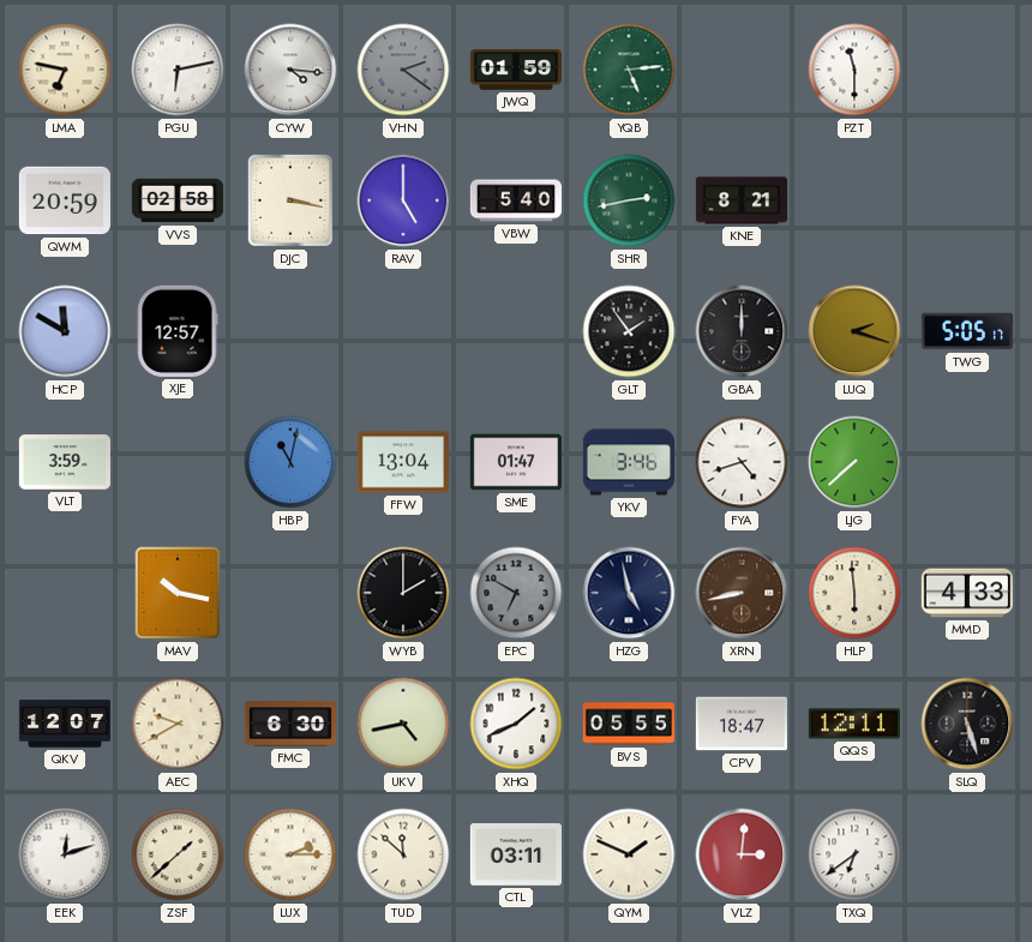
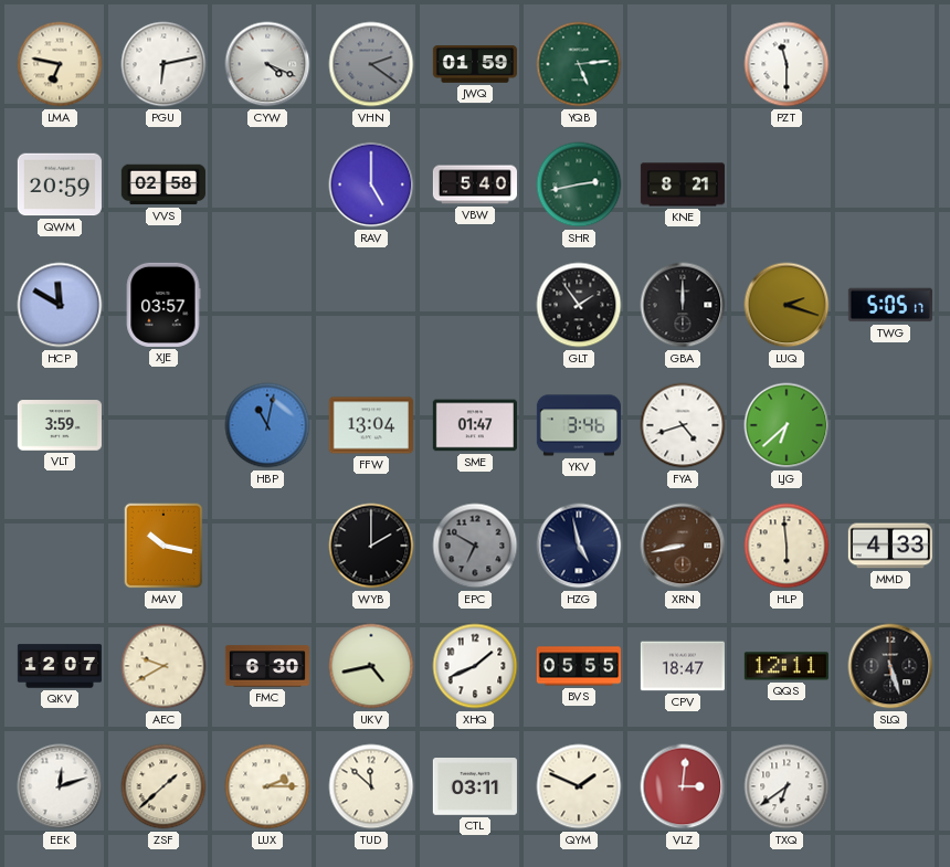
CYW: 4:16 -> 4:19
DJC: 3:17 -> none
XJE: 12:57 -> 03:57
LJG: 7:38 -> 6:38
